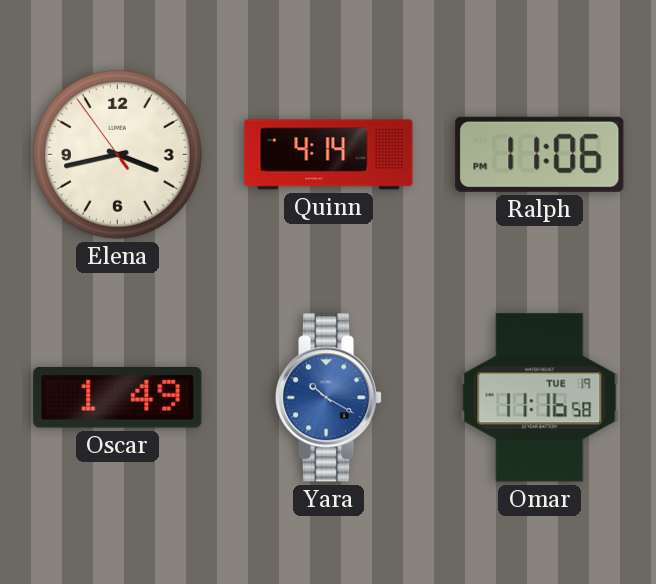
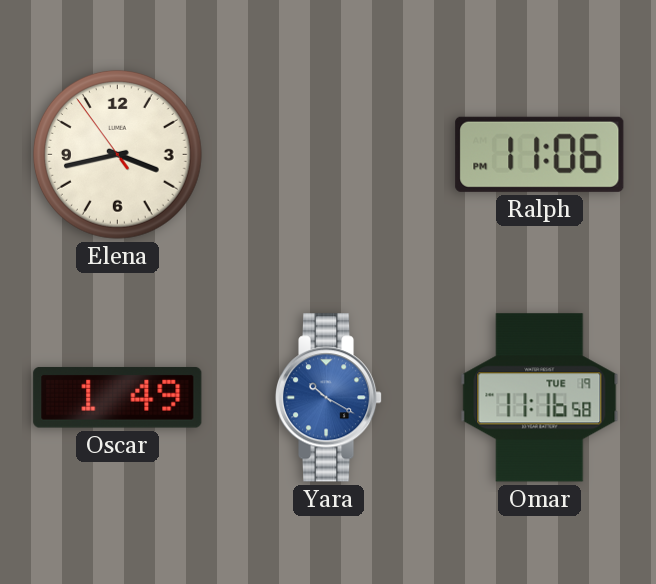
Quinn: 4:14 -> none
